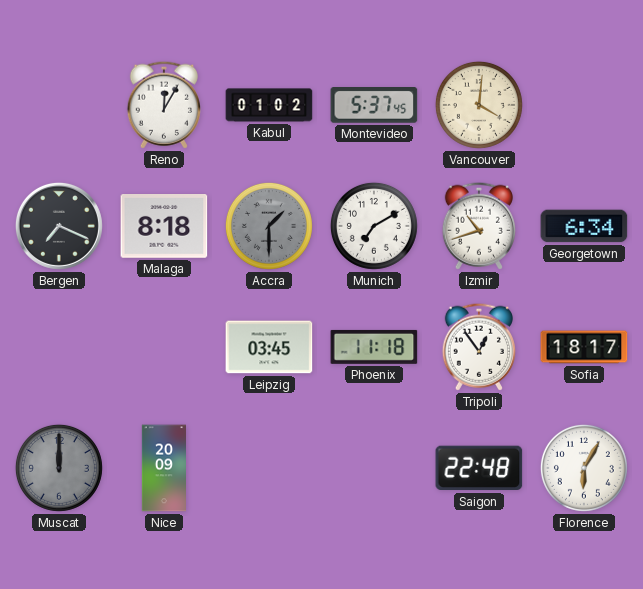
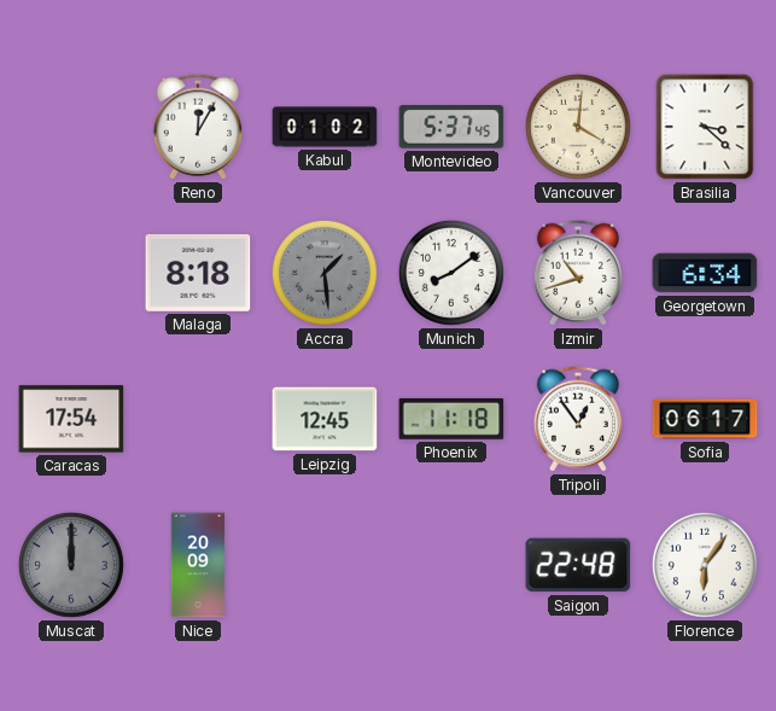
Brasilia: none -> 3:22
Bergen: 7:19 -> none
Accra: 1:30 -> 1:29
Munich: 7:10 -> 8:09
Caracas: none -> 17:54
Leipzig: 03:45 -> 12:45
Sofia: 18:17 -> 06:17
Florence: 6:05 -> 6:06
